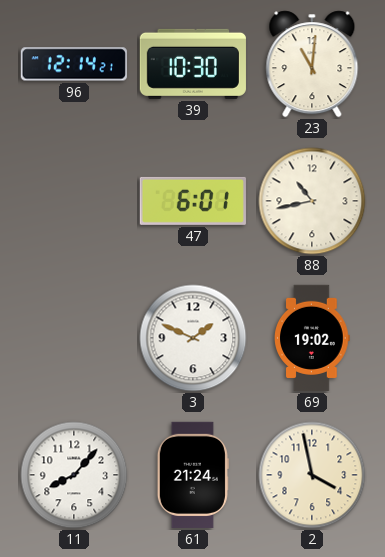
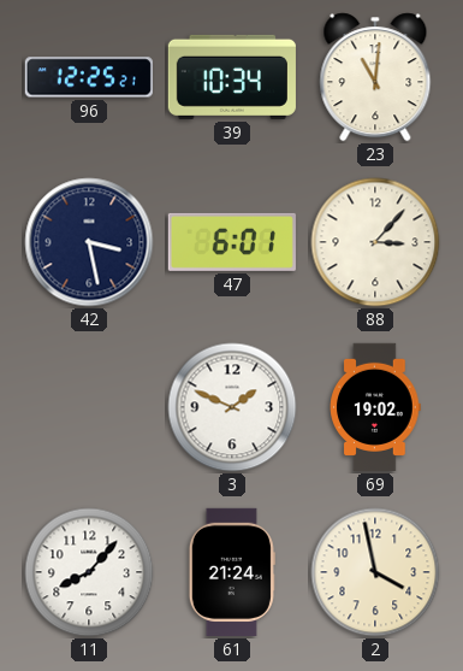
96: 12:14 -> 12:25
39: 10:30 -> 10:34
42: none -> 3:28
88: 10:43 -> 3:07
